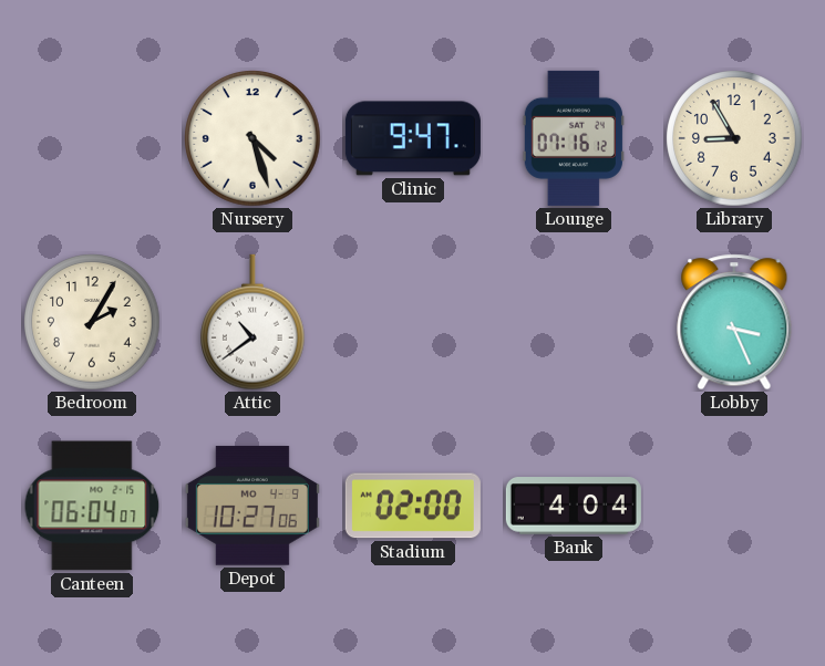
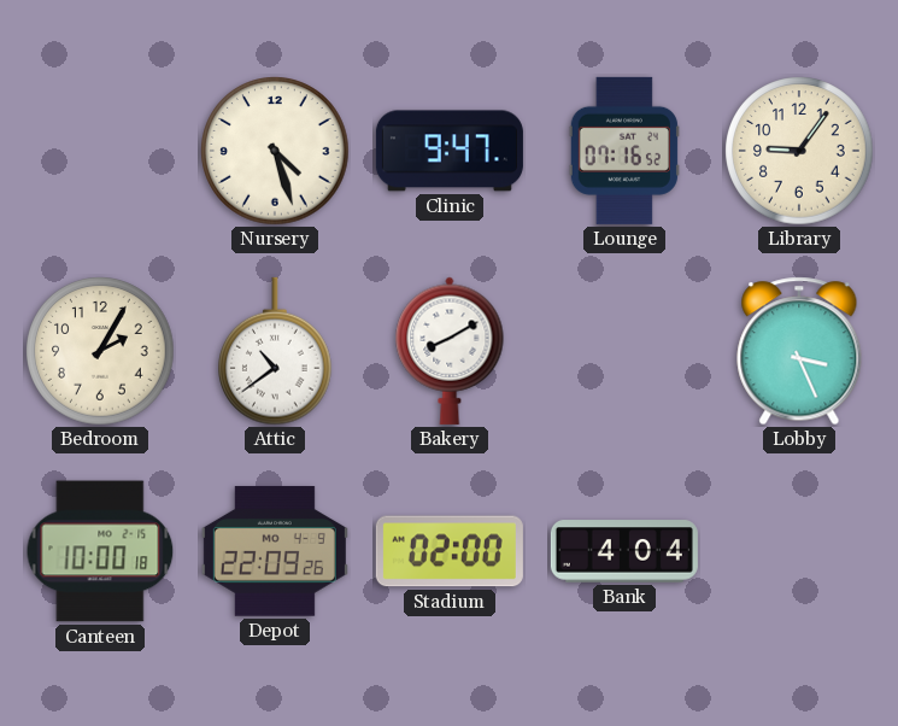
Lounge: 07:16:12 -> 07:16:52
Library: 8:55 -> 9:06
Bakery: none -> 8:10
Canteen: 06:04 -> 10:00
Depot: 10:27 -> 22:09
